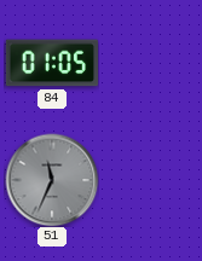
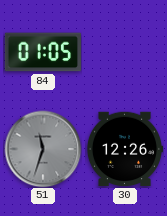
51: 11:34 -> 11:33
30: none -> 12:26
